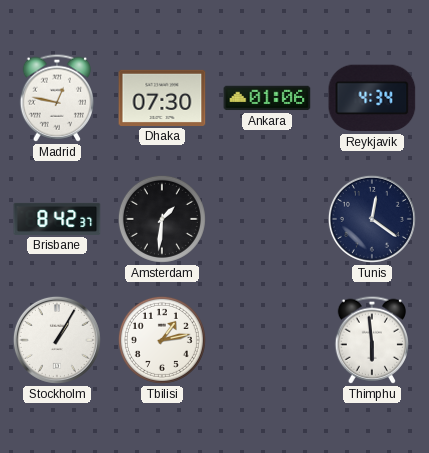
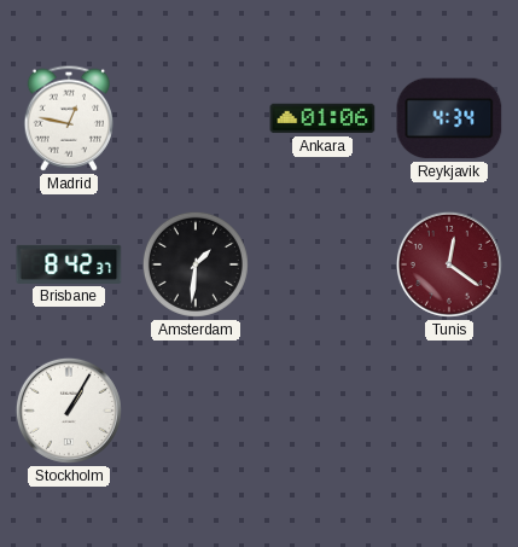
Dhaka: 07:30 -> none
Tunis dial: navy -> burgundy
Tbilisi: 1:13 -> none
Thimphu: 5:59 -> none
